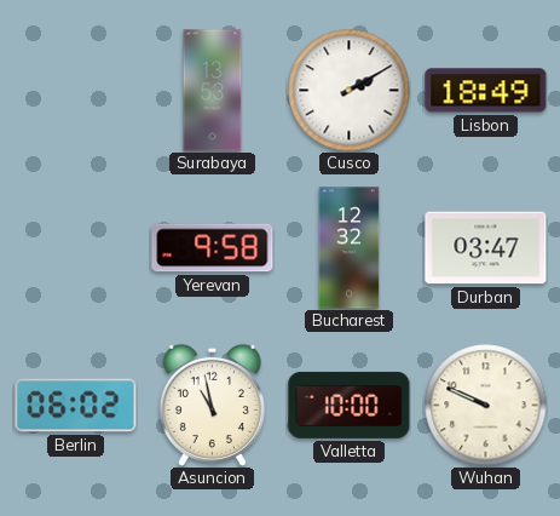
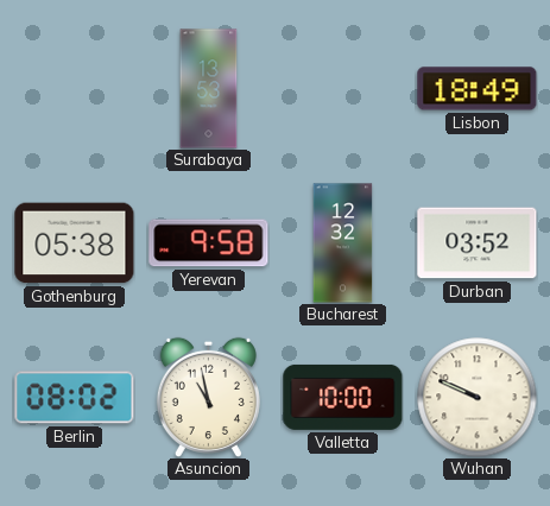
Cusco: 2:10 -> none
Gothenburg: none -> 05:38
Durban: 03:47 -> 03:52
Berlin: 06:02 -> 08:02
